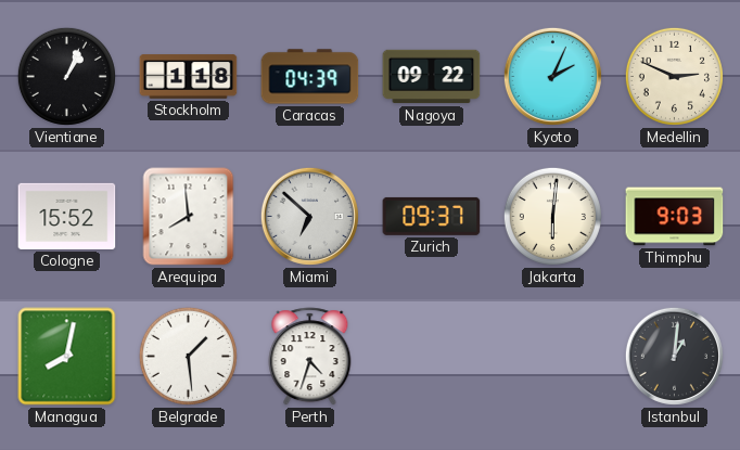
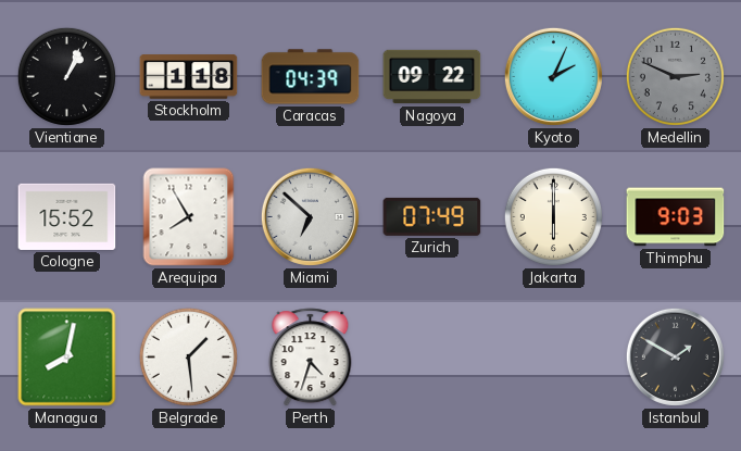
Medellin dial: cream -> grey
Arequipa: 7:59 -> 7:55
Zurich: 09:37 -> 07:49
Jakarta: 6:01 -> 6:00
Istanbul: 1:01 -> 1:50
